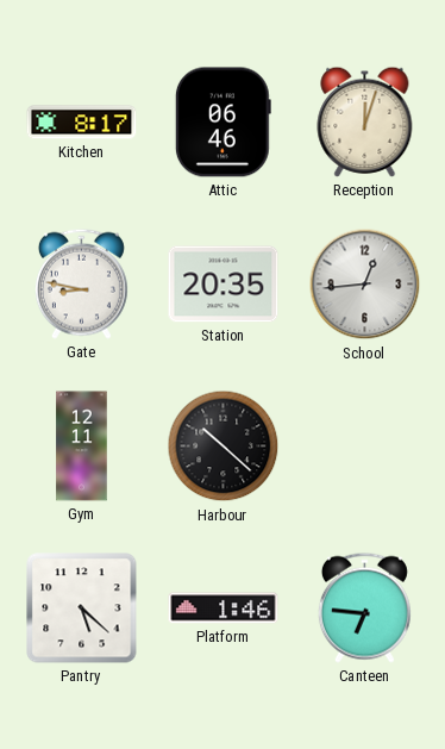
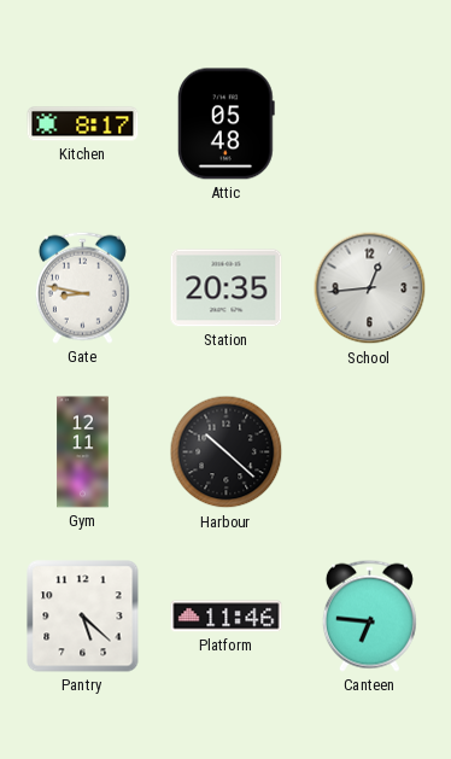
Attic: 06:46 -> 05:48
Reception: 12:03 -> none
Platform: 1:46 -> 11:46
